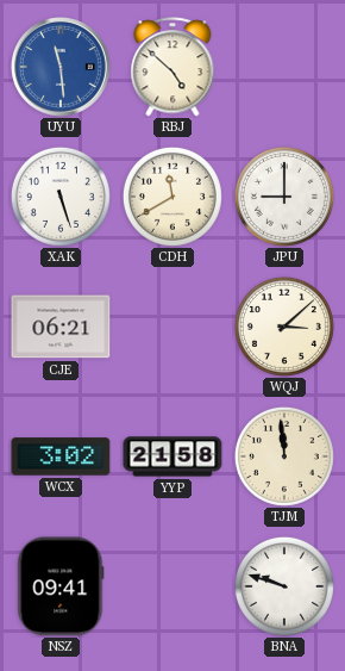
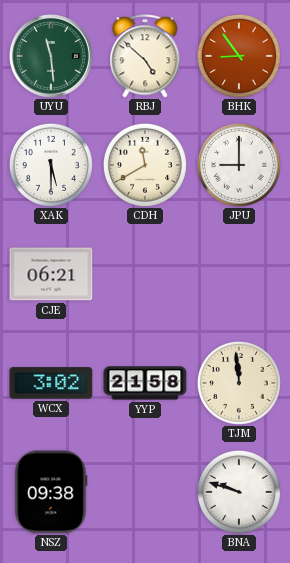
UYU dial: blue -> green
BHK: none -> 8:54
XAK: 5:27 -> 5:30
WQJ: 3:08 -> none
NSZ: 09:41 -> 09:38
